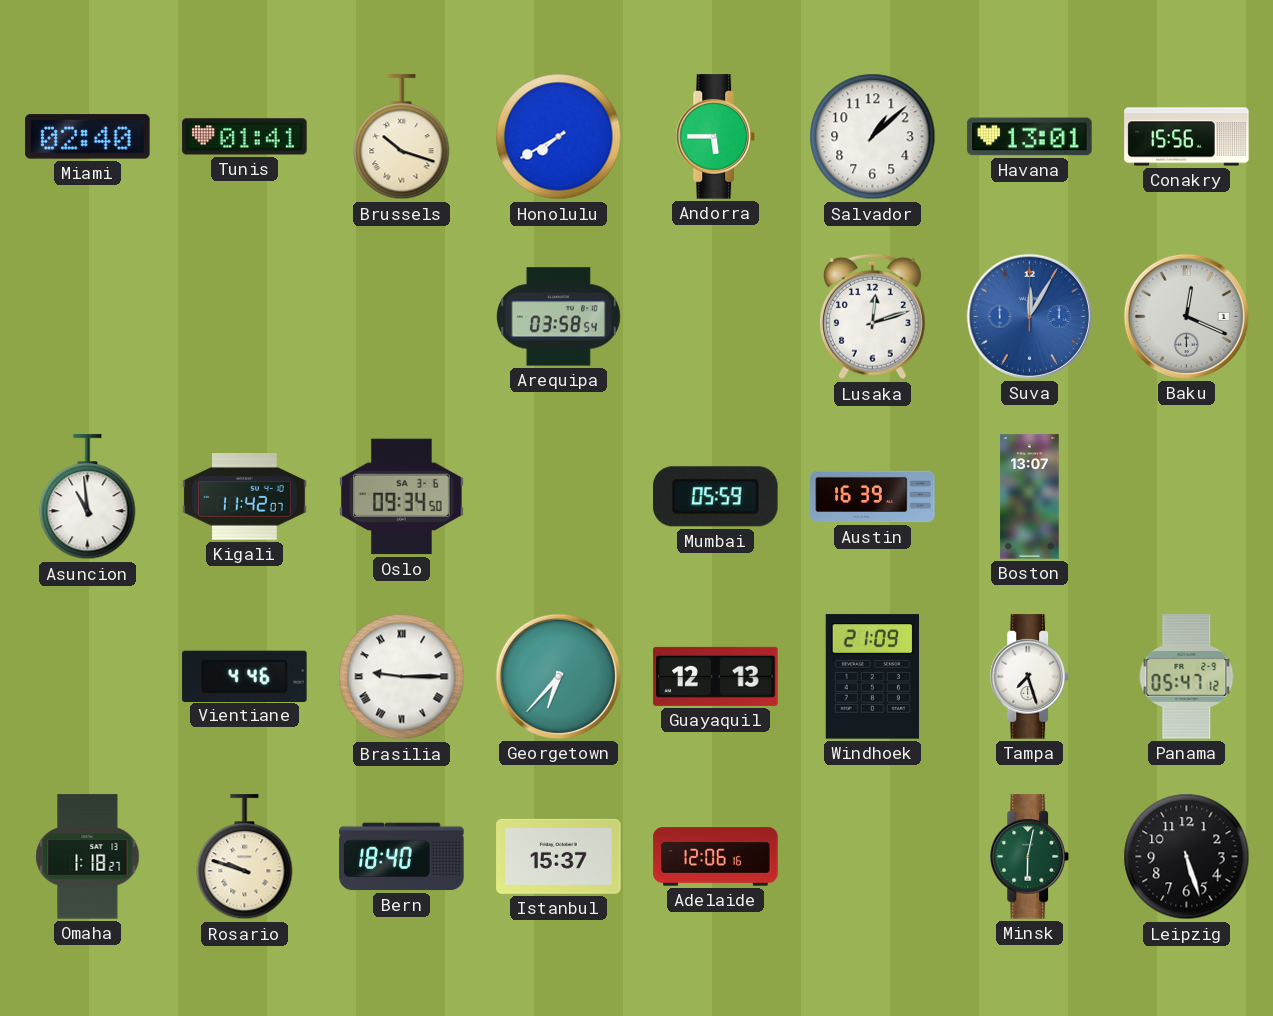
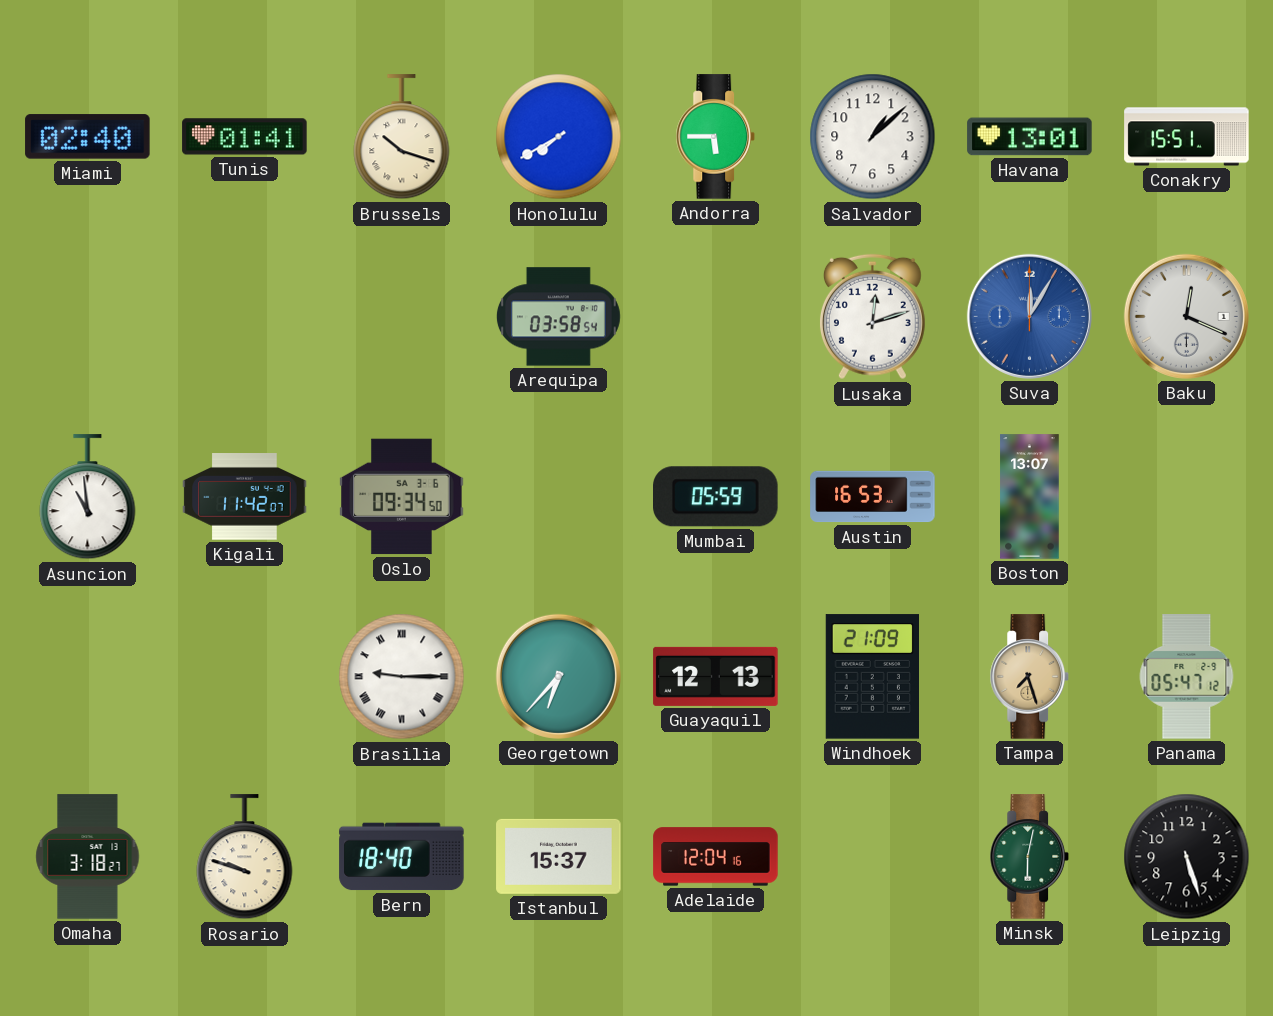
Conakry: 15:56 -> 15:51
Austin: 16:39 -> 16:53
Vientiane: 4:46 -> none
Tampa dial: white -> champagne
Omaha: 1:18 -> 3:18
Adelaide: 12:06 -> 12:04
